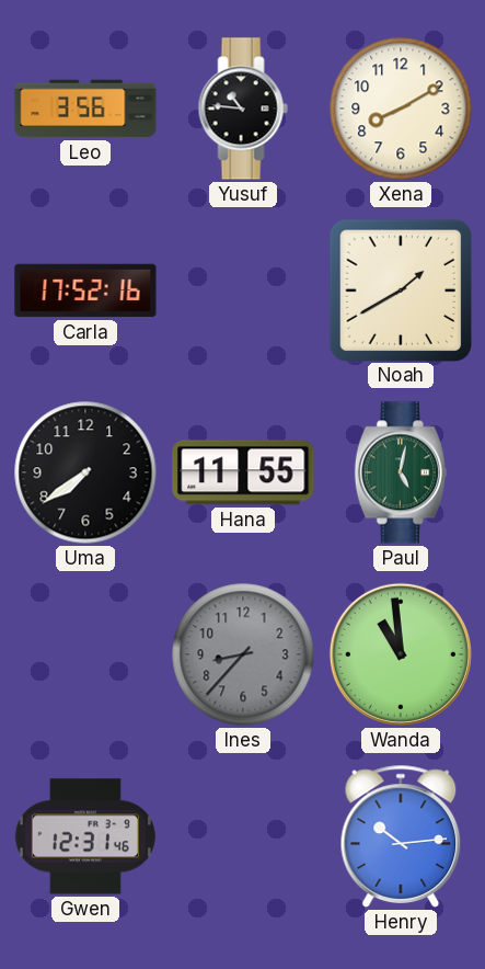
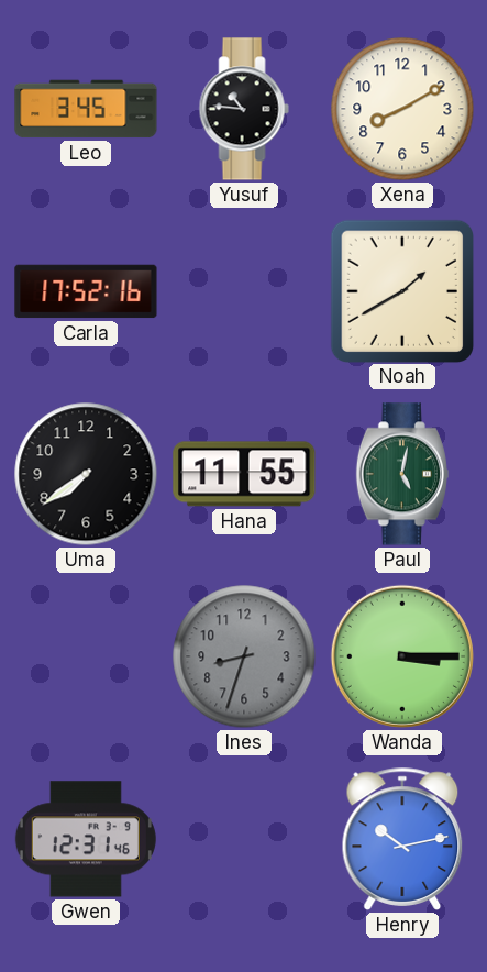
Leo: 3:56 -> 3:45
Ines: 8:37 -> 8:33
Wanda: 10:59 -> 3:15
Henry: 10:14 -> 10:13
